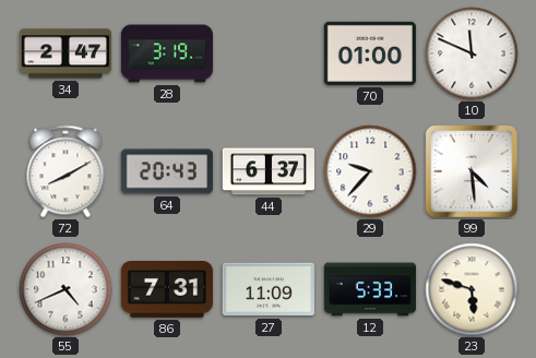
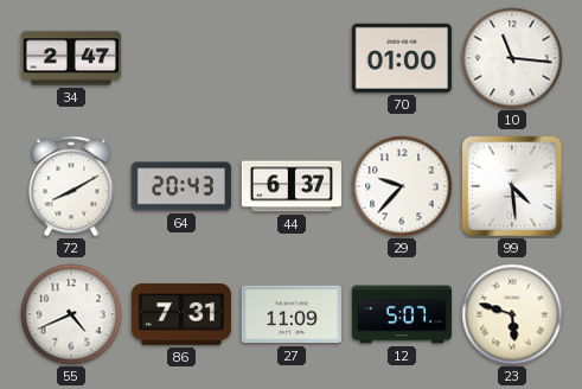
28: 3:19 -> none
10: 11:49 -> 11:16
12: 5:33 -> 5:07
